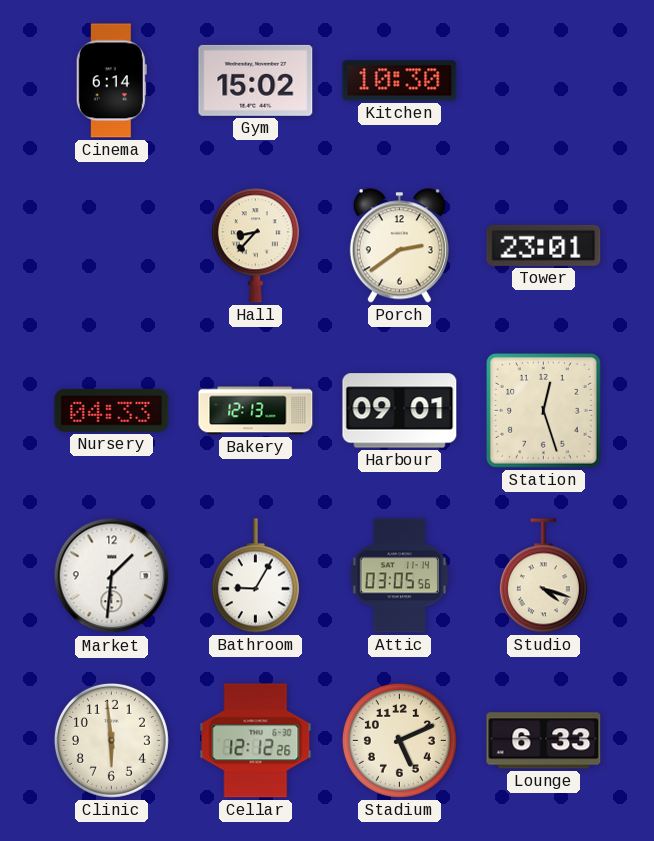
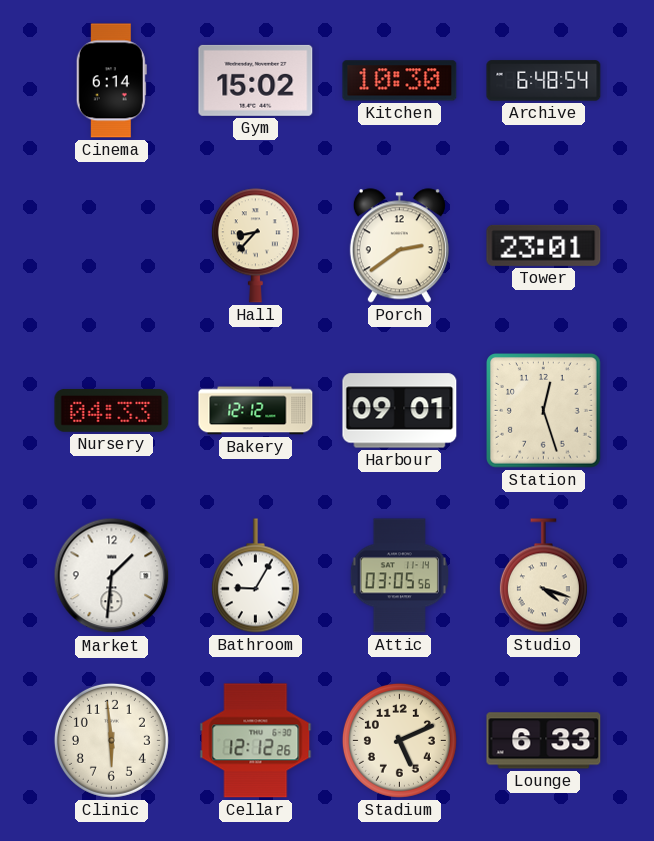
Archive: none -> 6:48
Bakery: 12:13 -> 12:12
